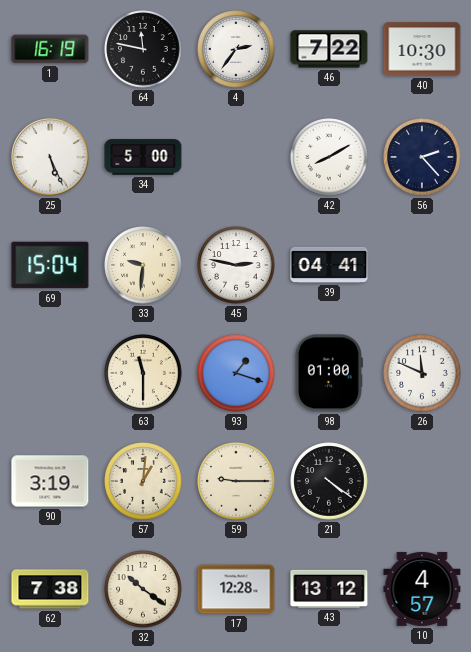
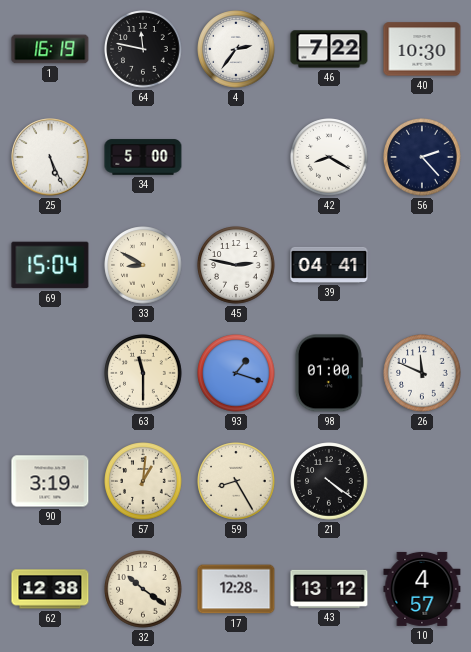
42: 8:10 -> 8:20
33: 9:31 -> 8:50
59: 9:15 -> 8:25
62: 7:38 -> 12:38
